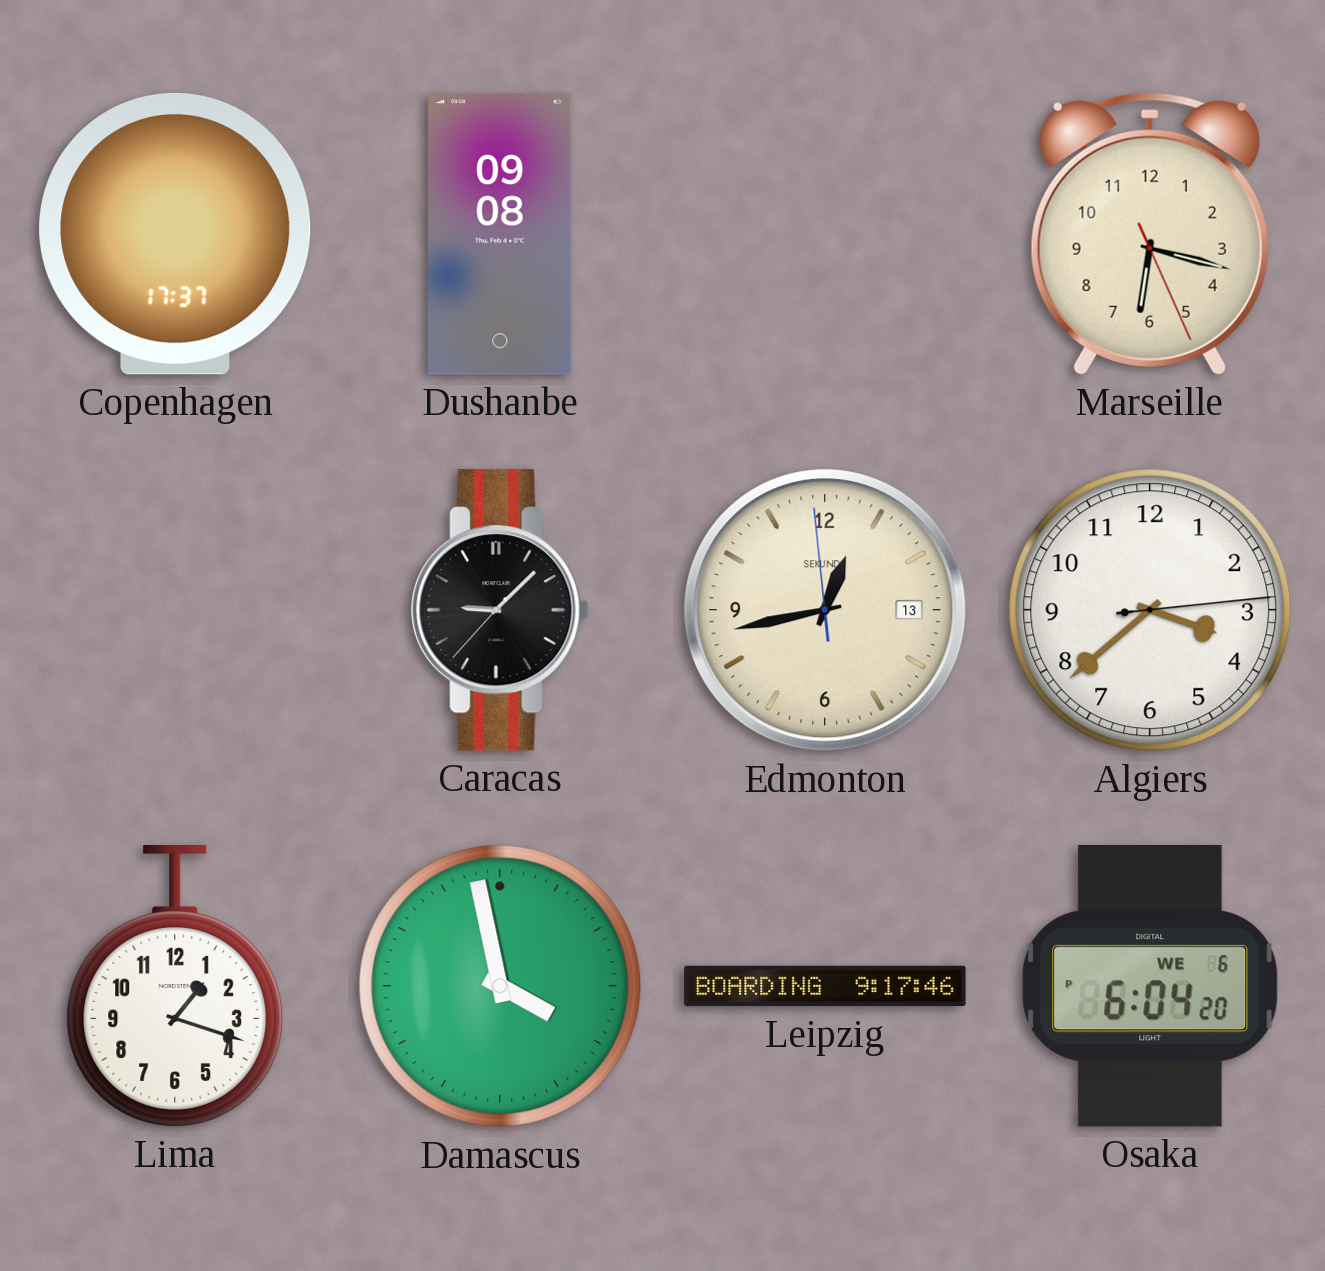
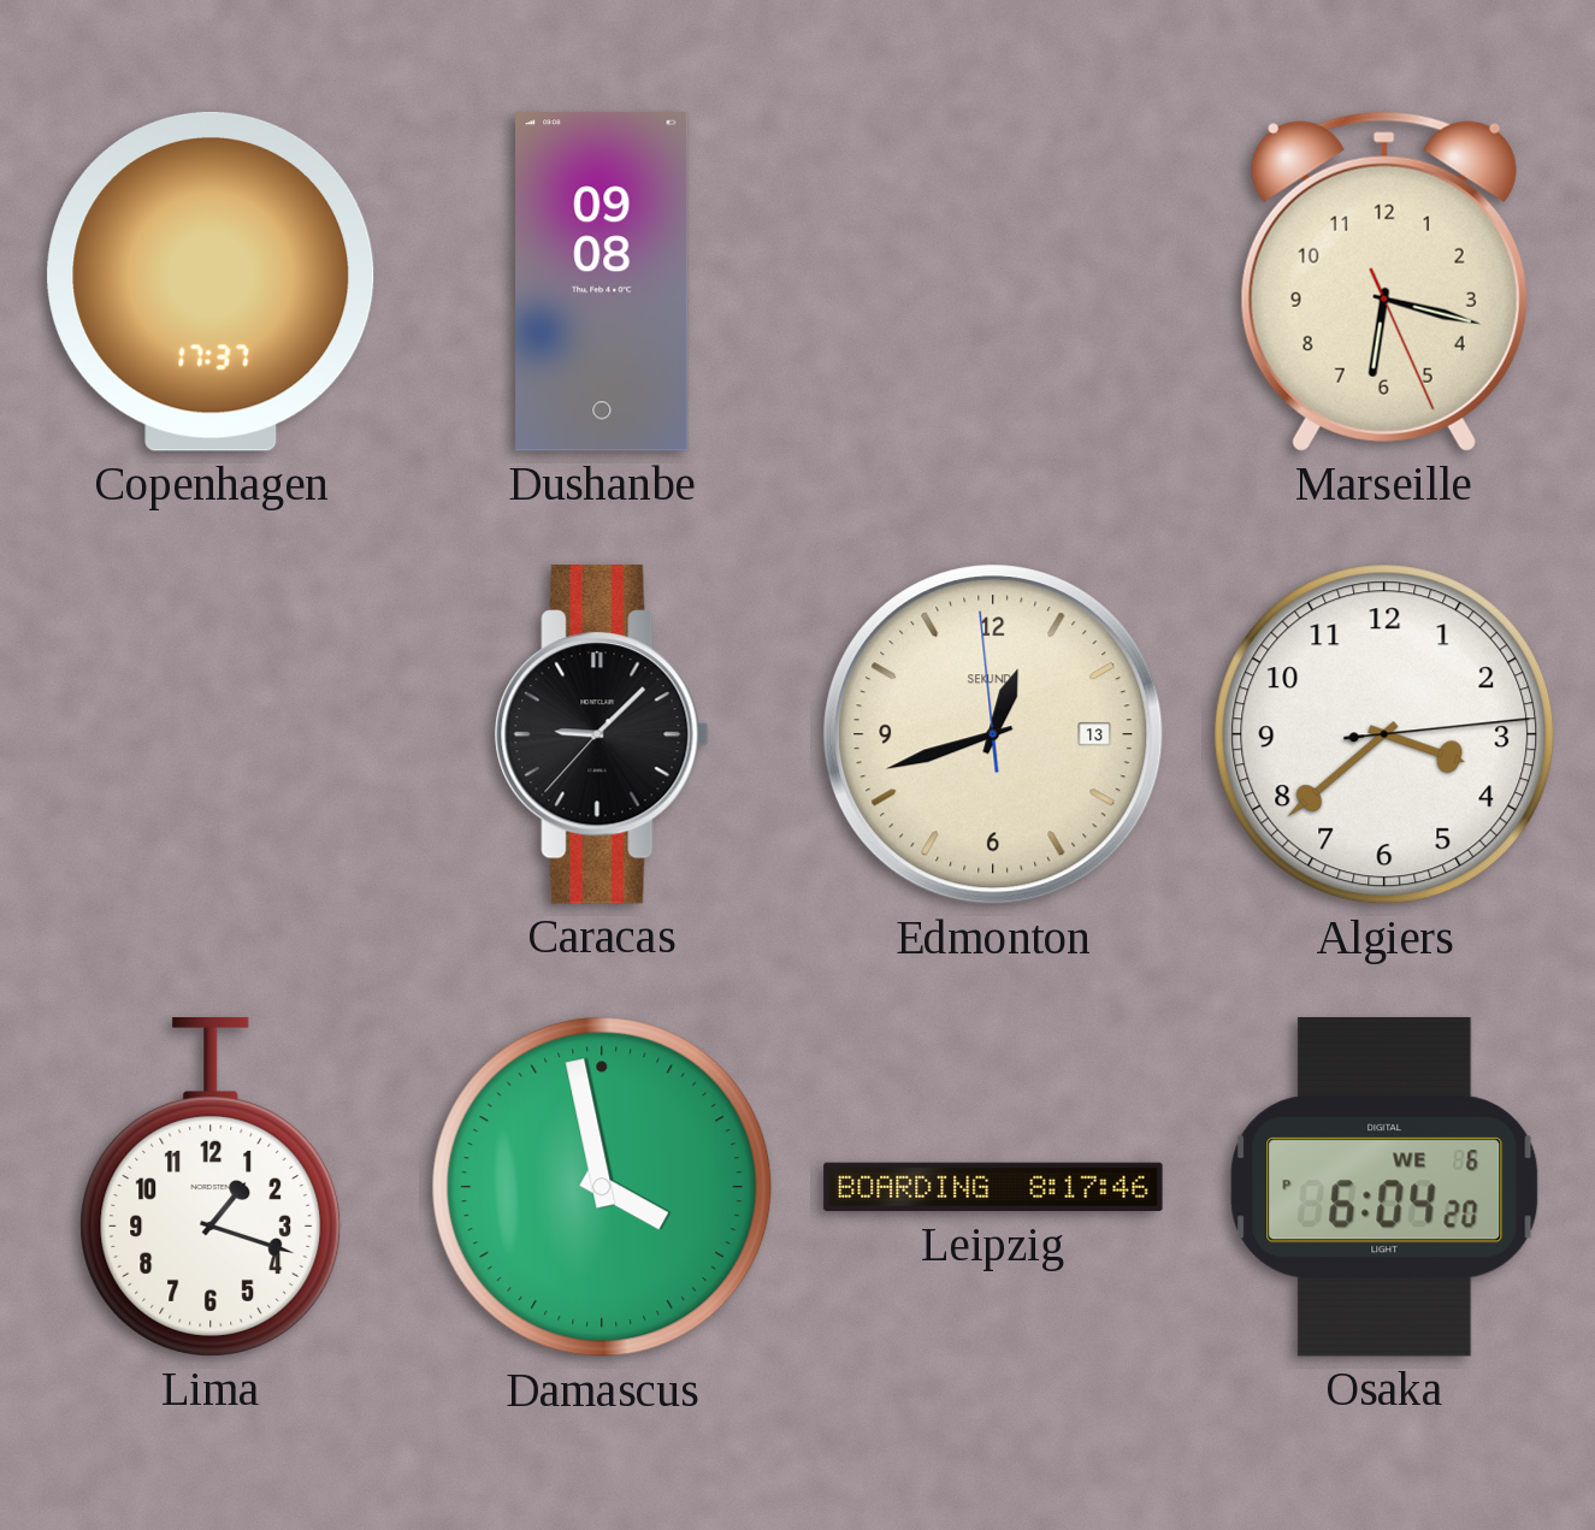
Edmonton: 12:42 -> 12:41
Leipzig: 9:17 -> 8:17
